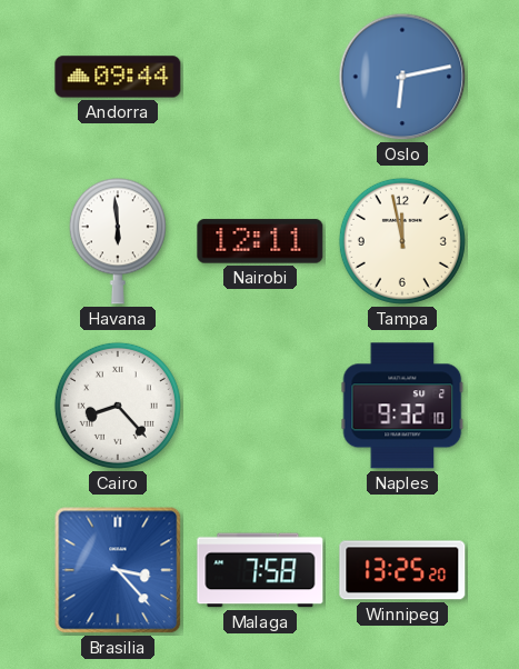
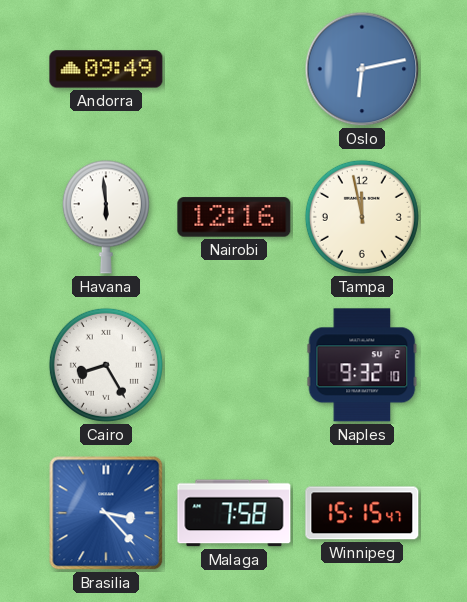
Andorra: 09:44 -> 09:49
Nairobi: 12:11 -> 12:16
Cairo: 8:23 -> 8:25
Winnipeg: 13:25 -> 15:15
